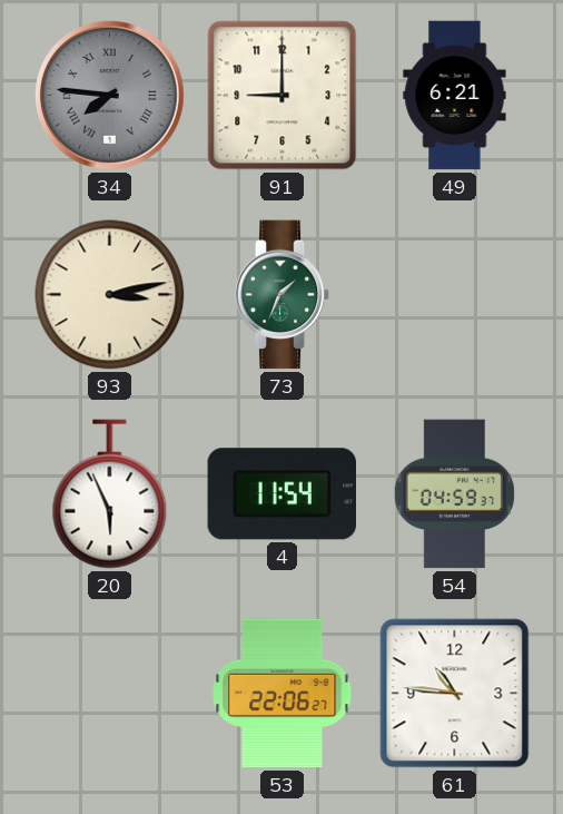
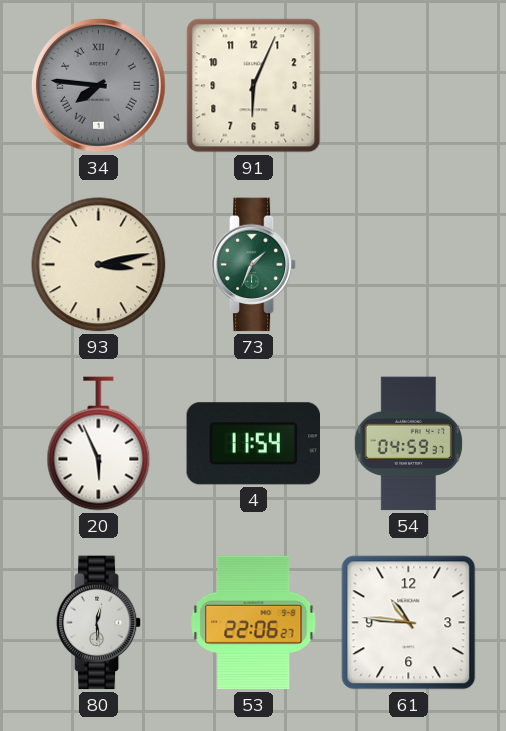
91: 9:00 -> 6:04
49: 6:21 -> none
80: none -> 12:29
